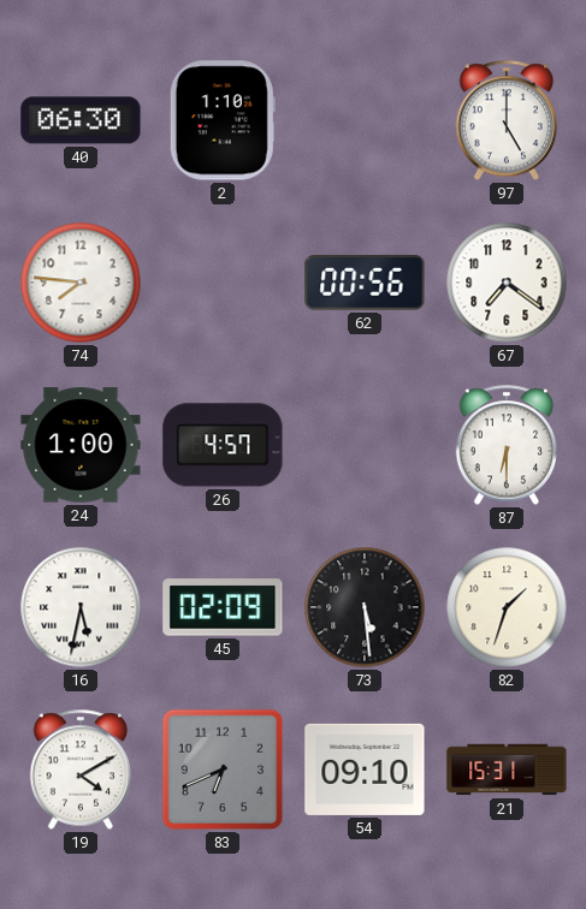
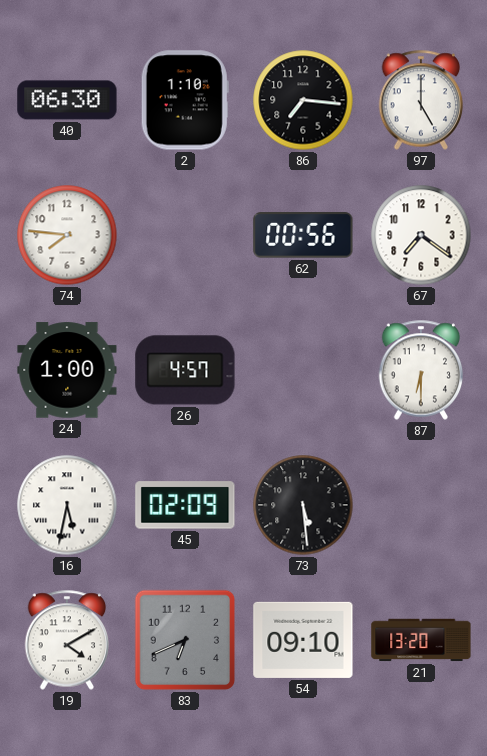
86: none -> 7:16
82: 1:33 -> none
21: 15:31 -> 13:20
